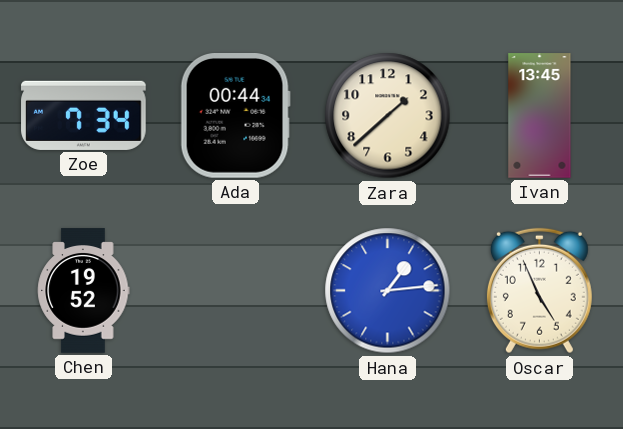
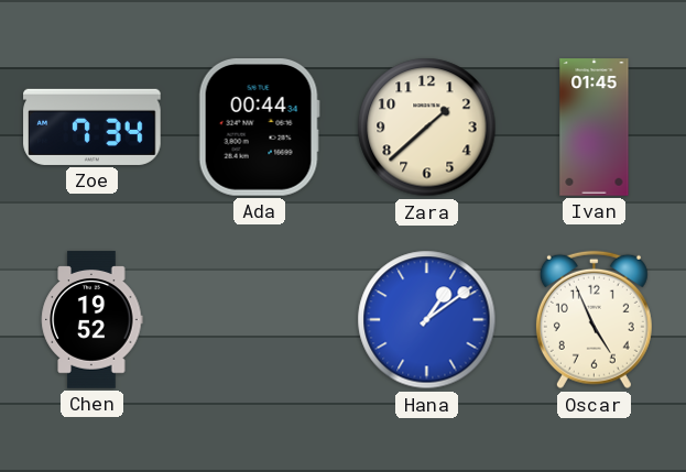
Ivan: 13:45 -> 01:45
Hana: 1:14 -> 1:09
